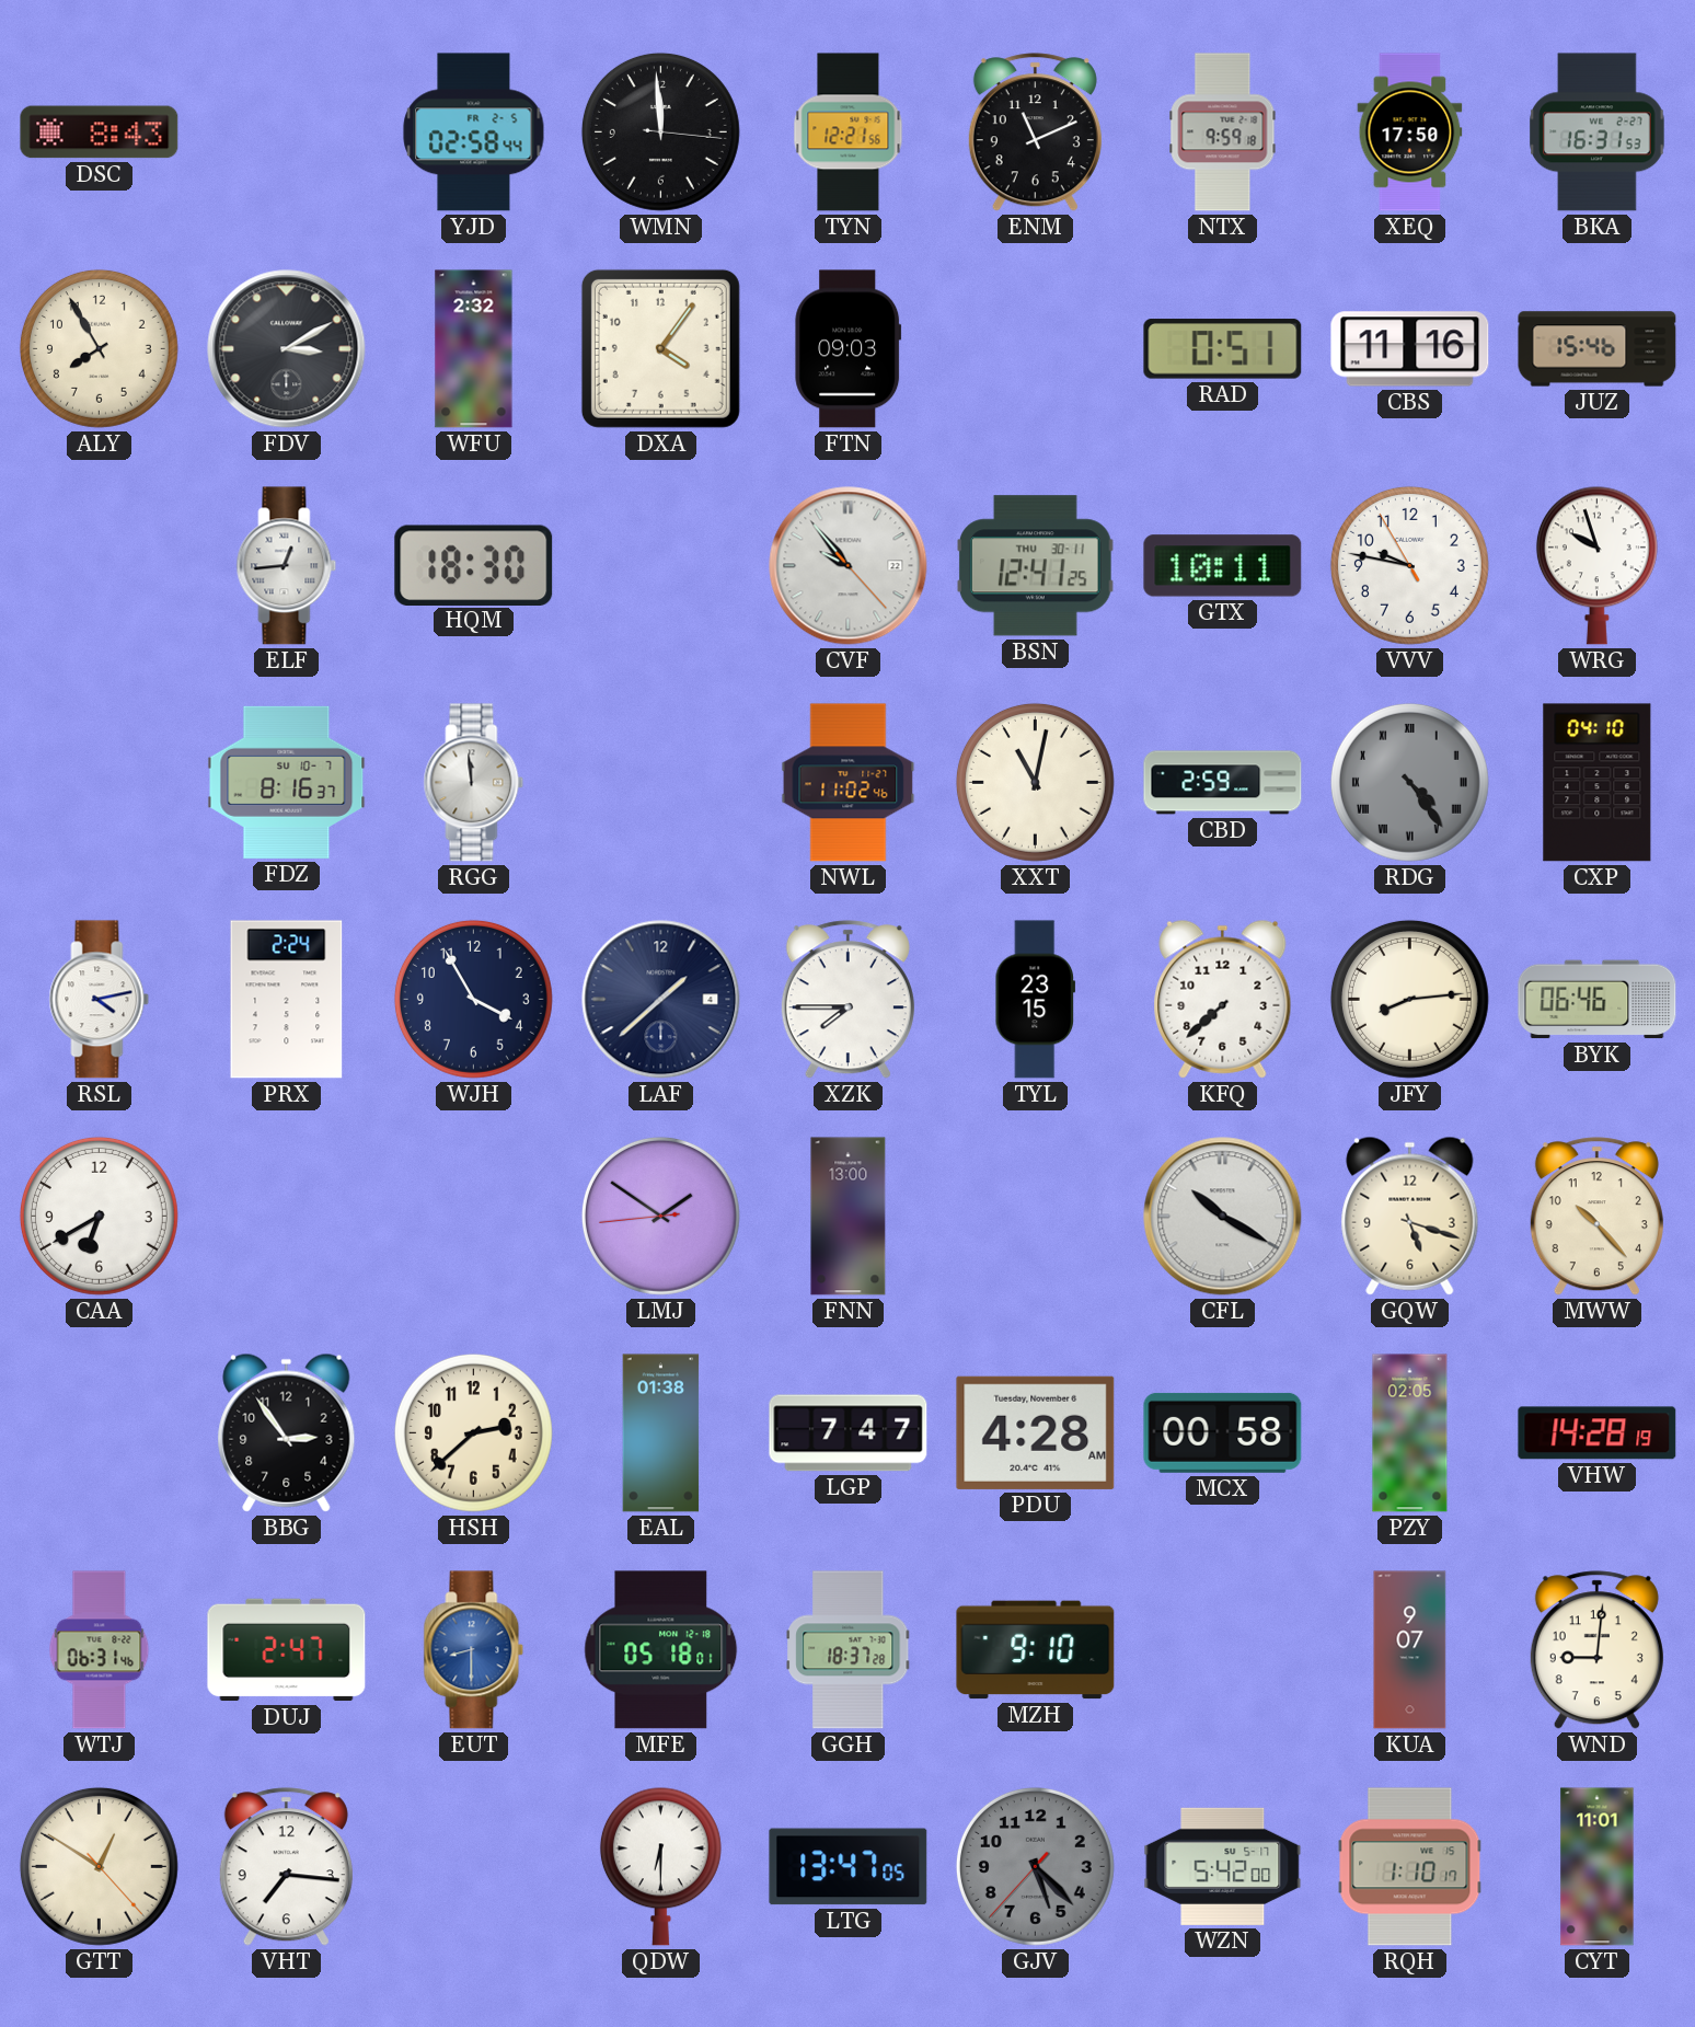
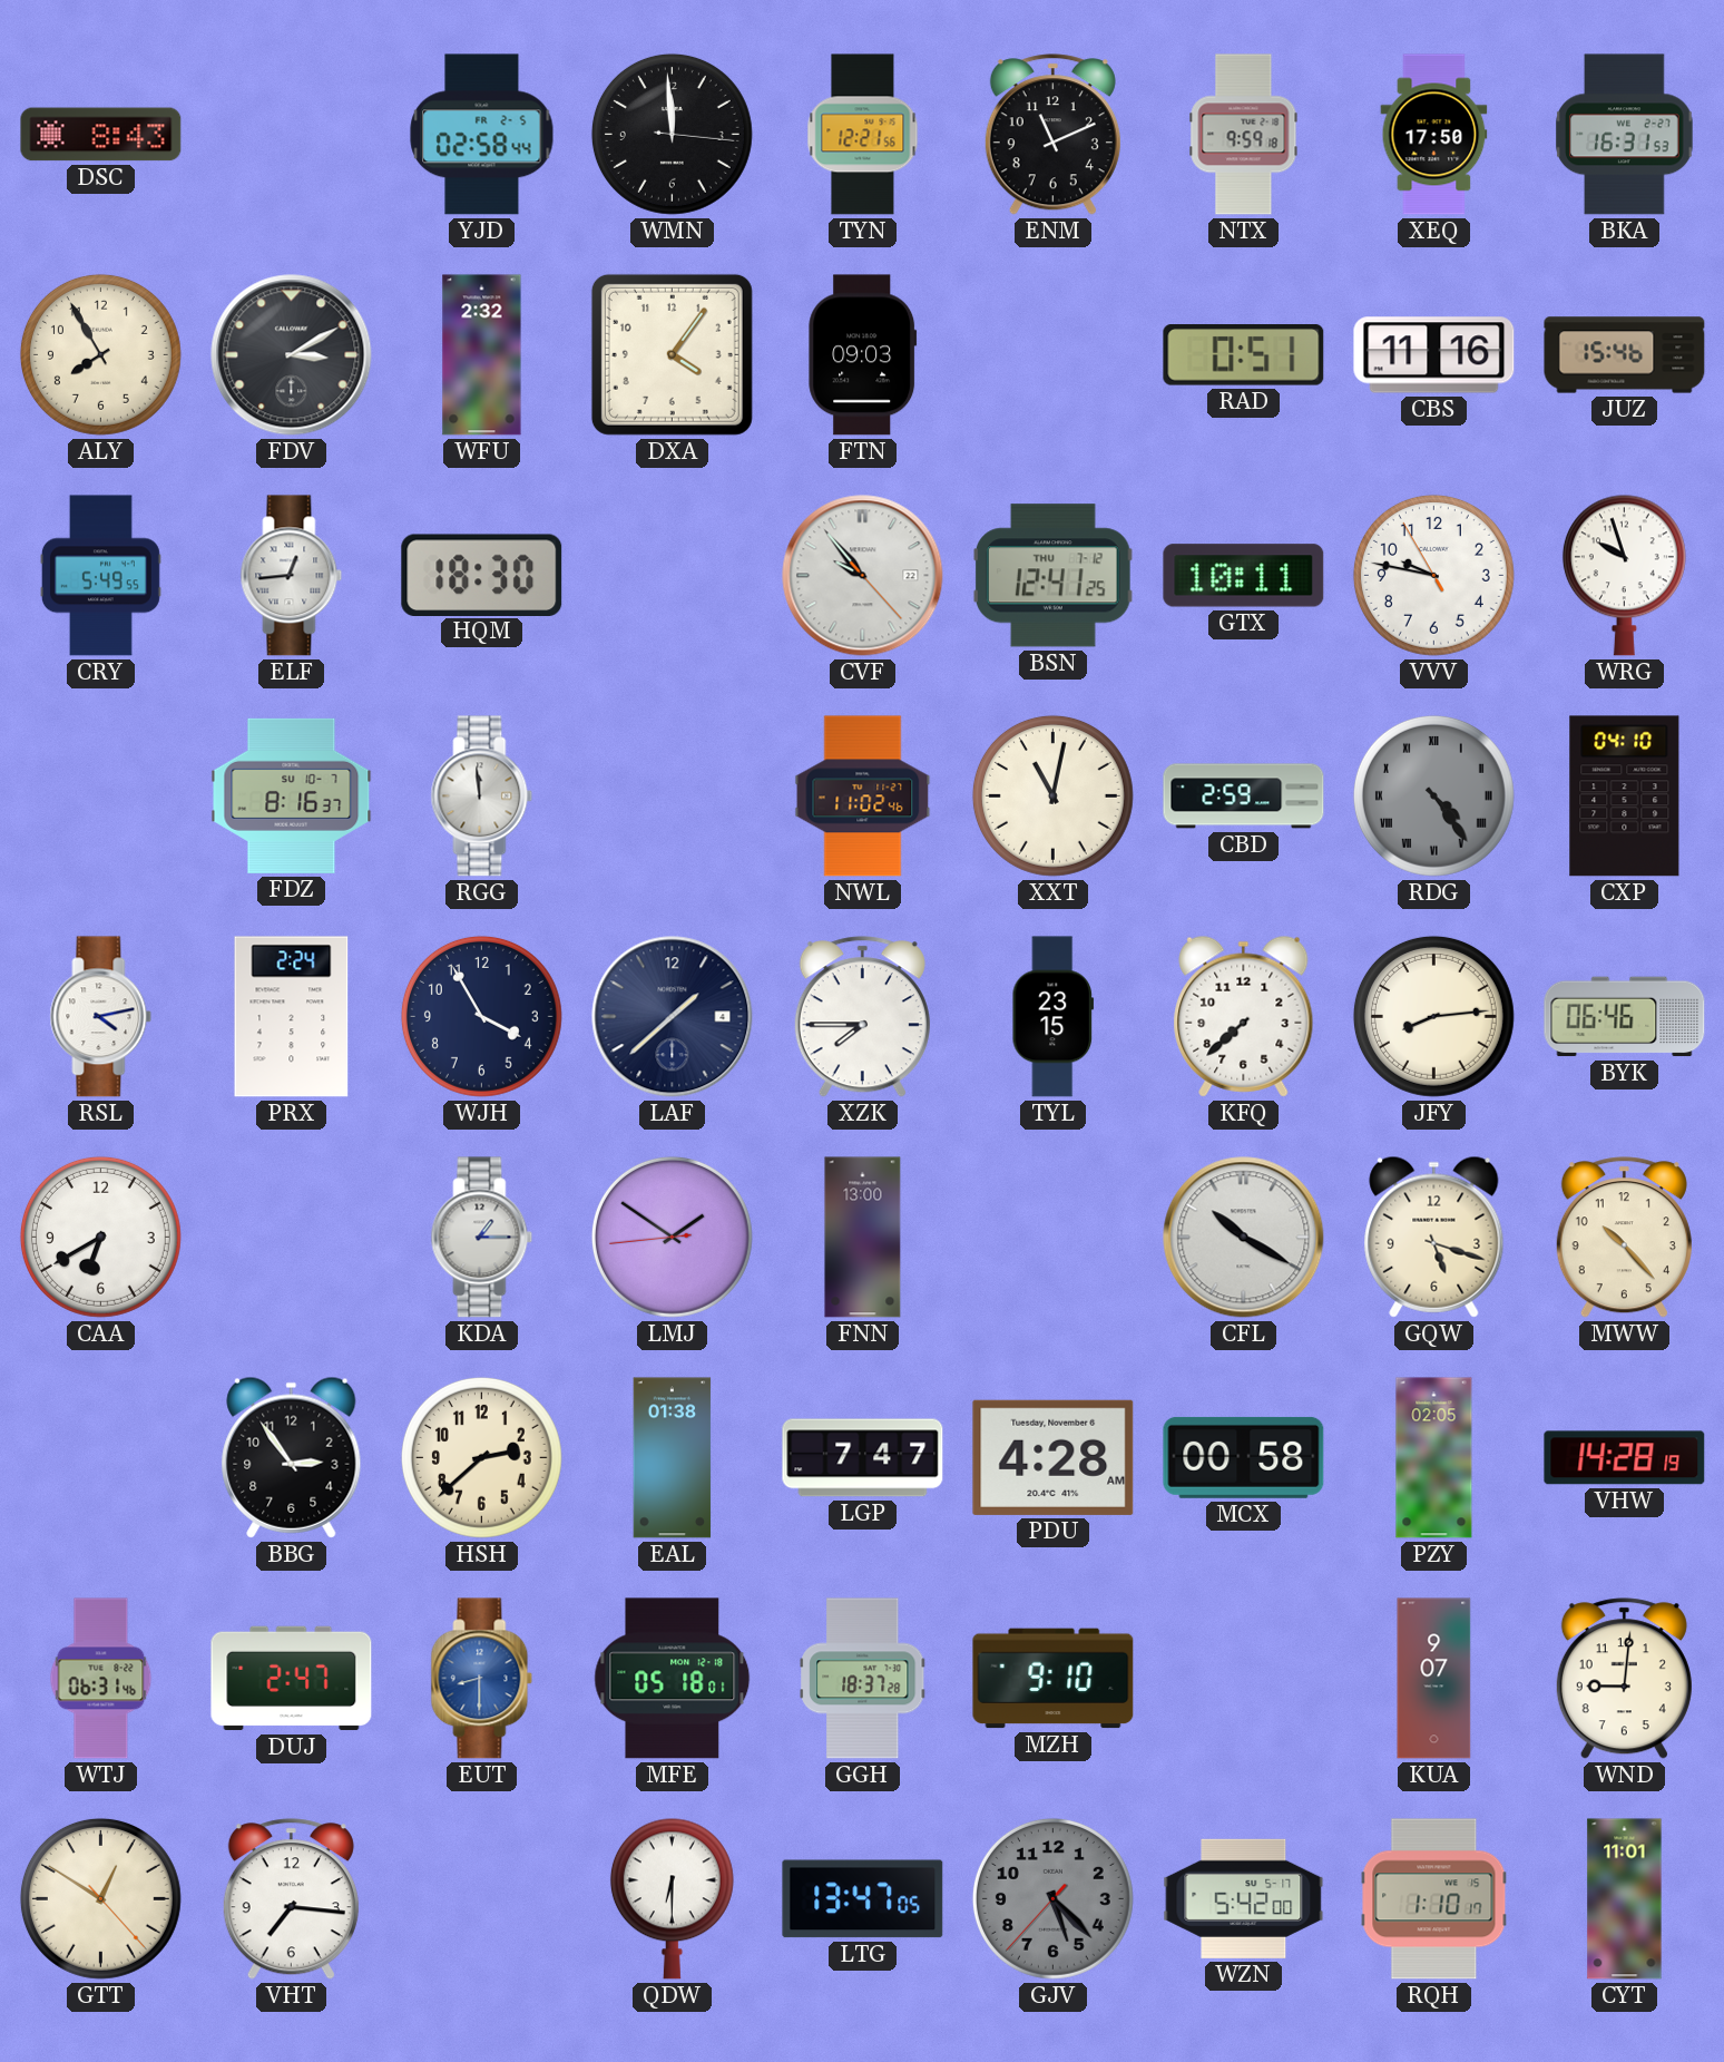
CRY: none -> 5:49
BSN date: THU 30-11 -> THU 7-12
KDA: none -> 1:15
